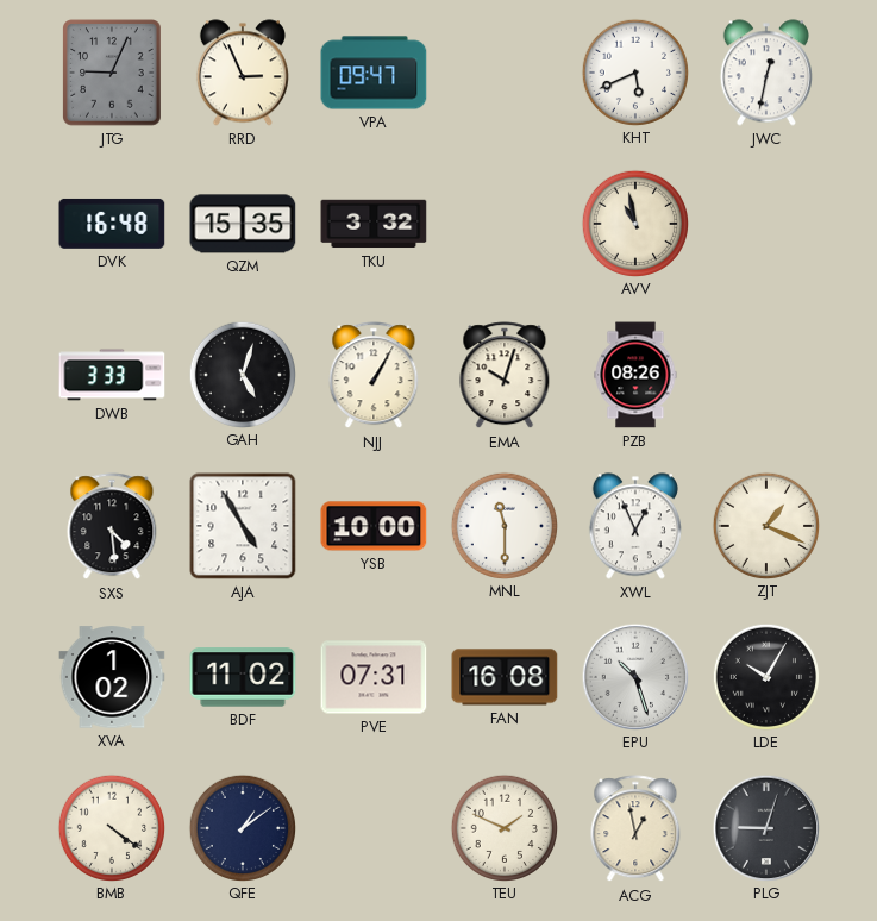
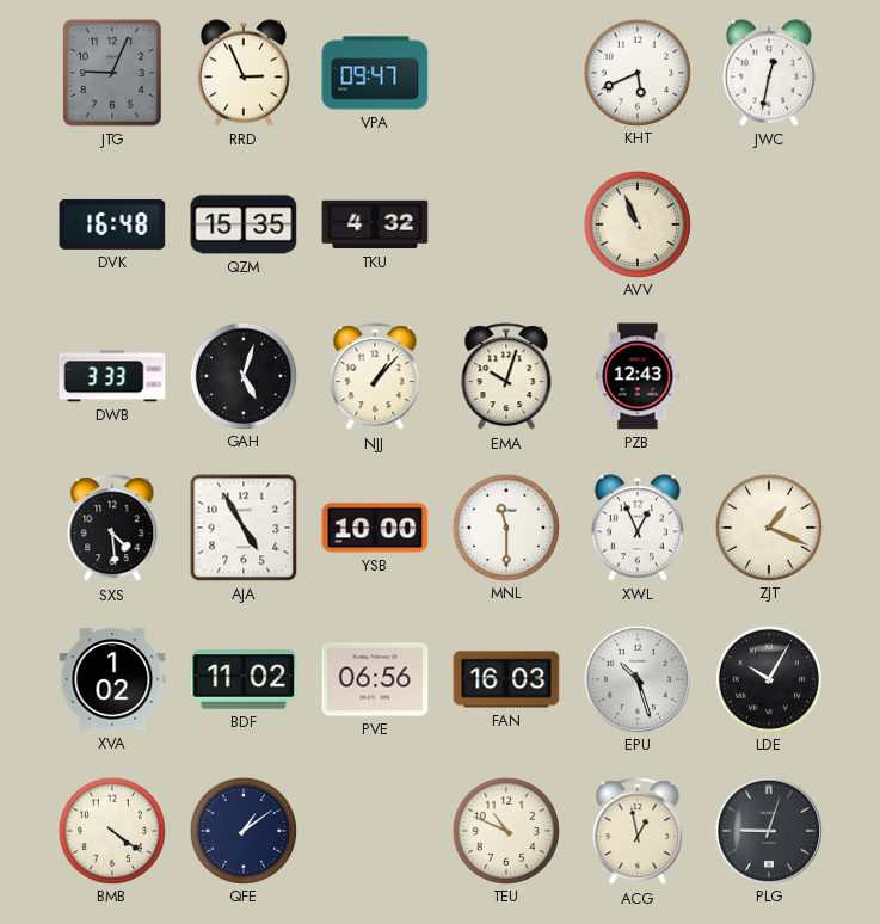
TKU: 3:32 -> 4:32
AVV: 10:58 -> 10:56
NJJ: 1:05 -> 1:07
PZB: 08:26 -> 12:43
PVE: 07:31 -> 06:56
FAN: 16:08 -> 16:03
TEU: 1:49 -> 10:49
